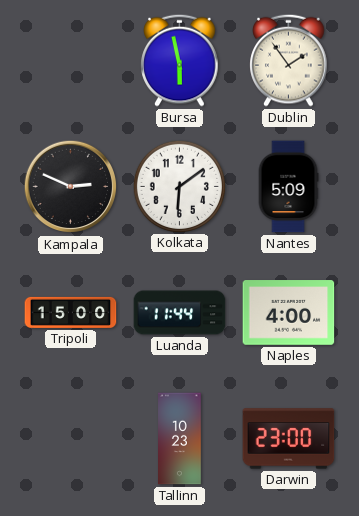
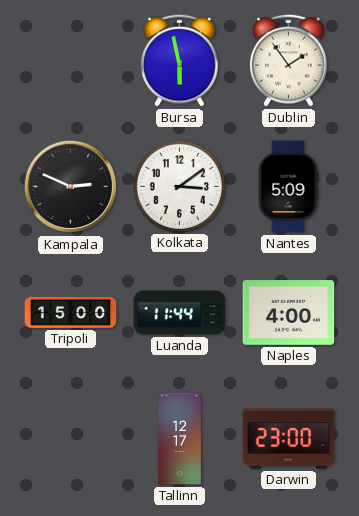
Kolkata: 6:09 -> 3:09
Tallinn: 10:23 -> 12:17
